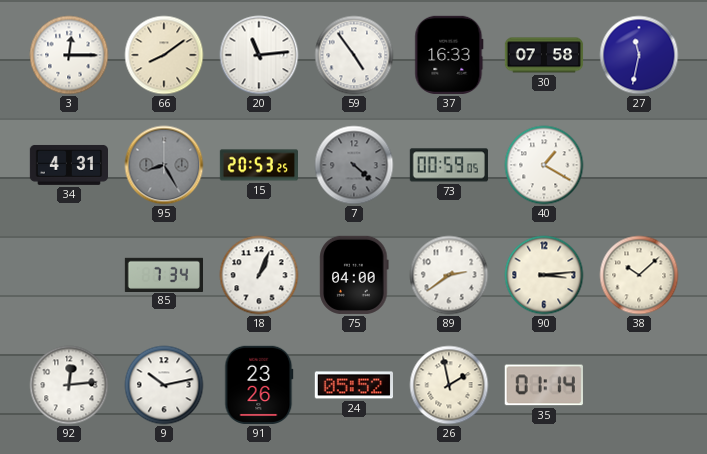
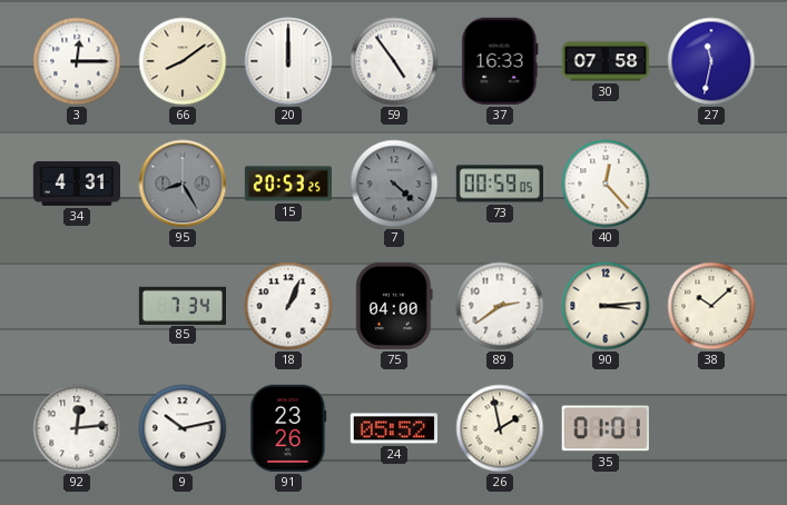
20: 11:14 -> 12:00
40: 1:20 -> 12:23
35: 01:14 -> 01:01
